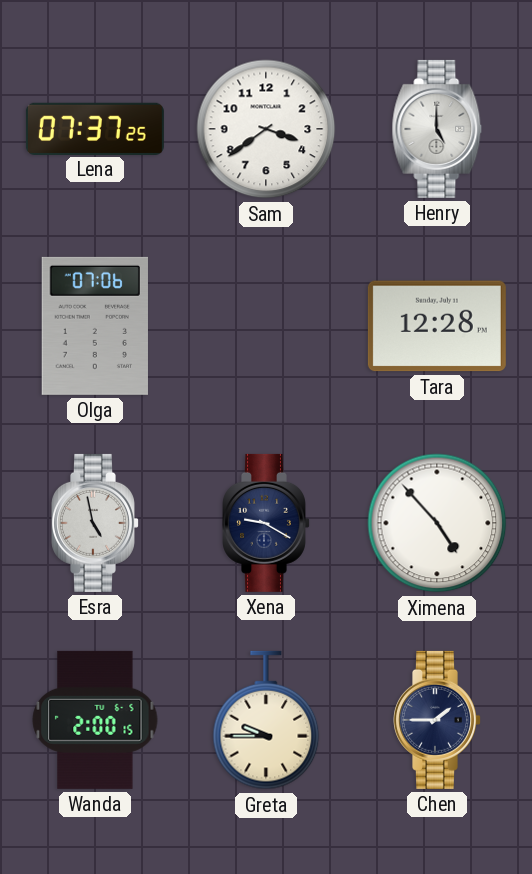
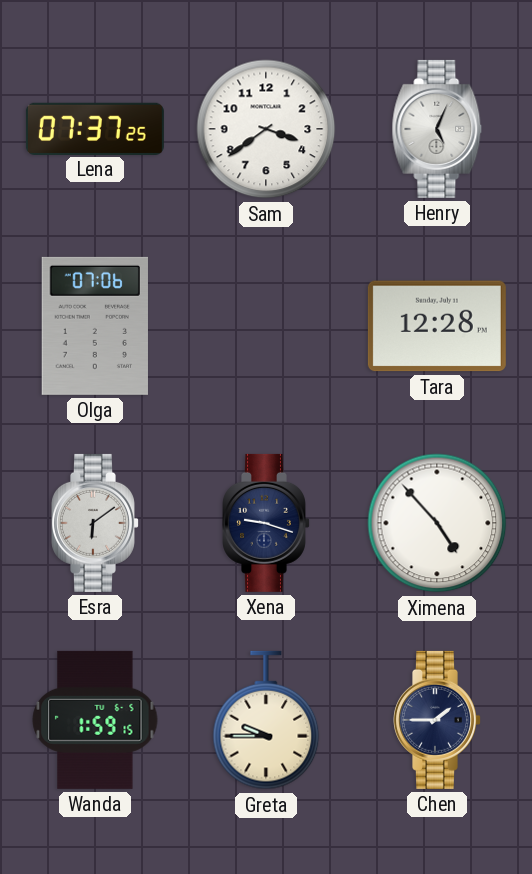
Henry: 5:00 -> 5:04
Esra: 4:58 -> 6:09
Xena: 9:20 -> 9:18
Wanda: 2:00 -> 1:59
